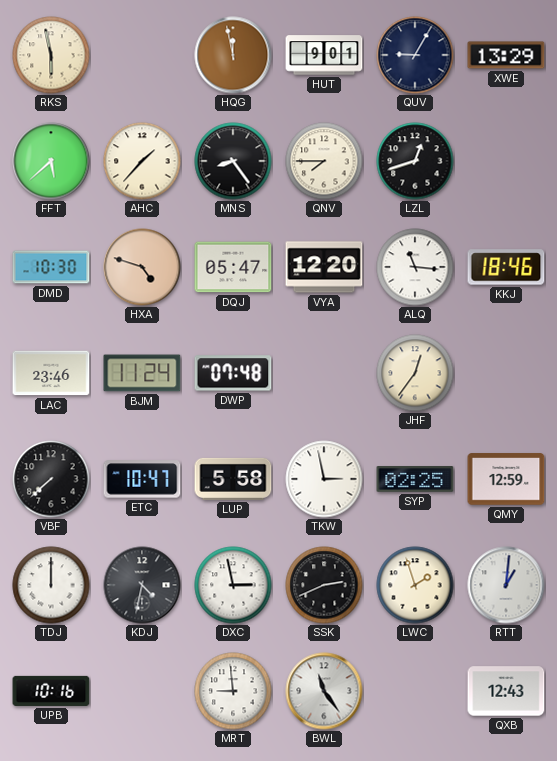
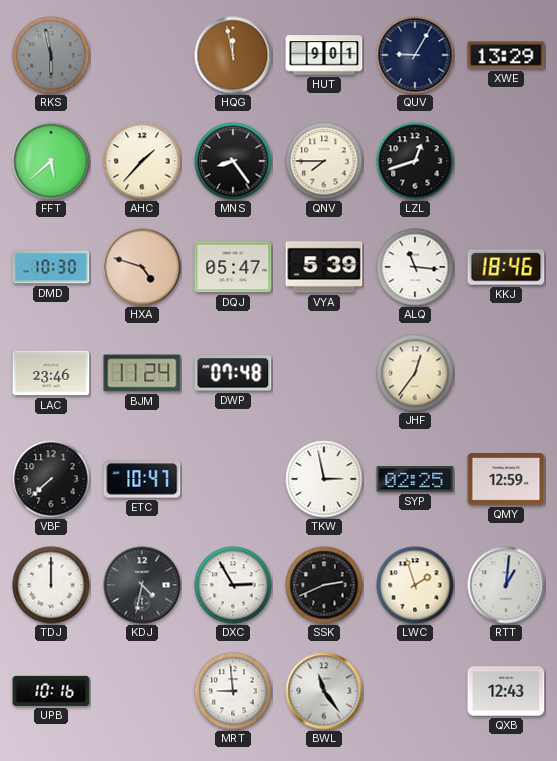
RKS dial: cream -> grey
VYA: 12:20 -> 5:39
LUP: 5:58 -> none
DXC: 2:58 -> 2:55
